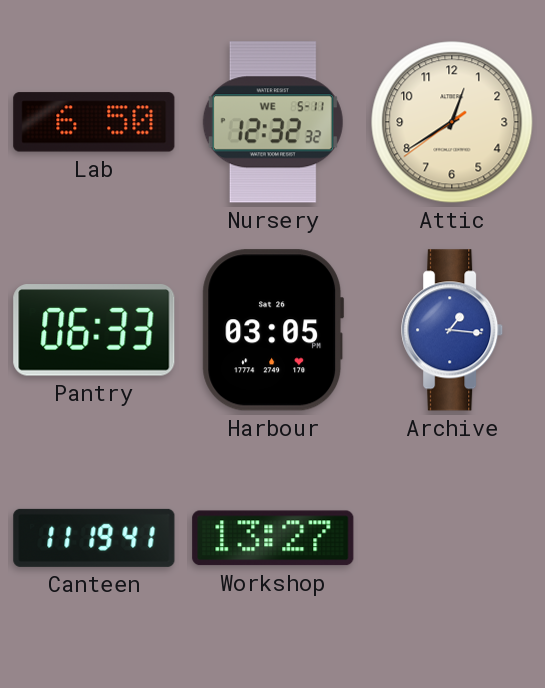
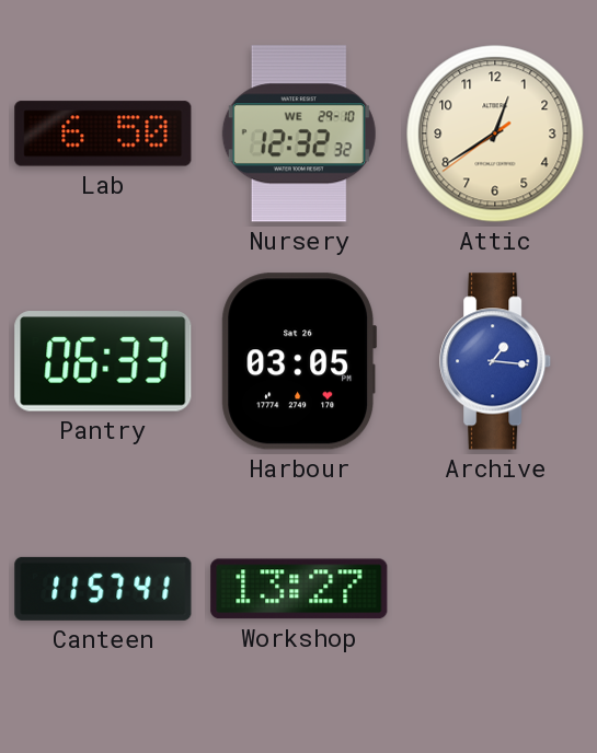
Nursery date: WE 5-11 -> WE 29-10
Canteen: 11:19 -> 11:57
